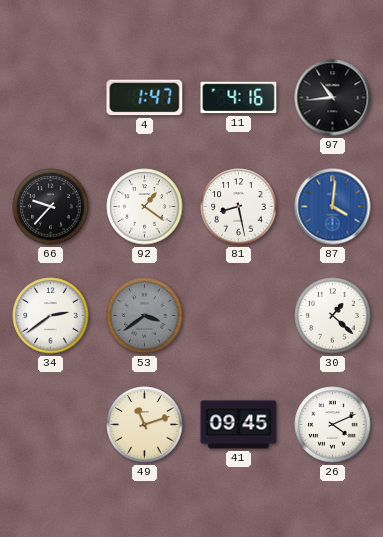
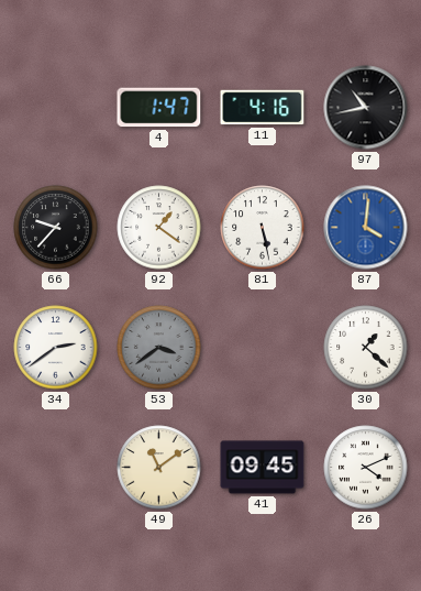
97: 10:44 -> 10:43
81: 8:28 -> 5:28
49: 11:12 -> 11:09
